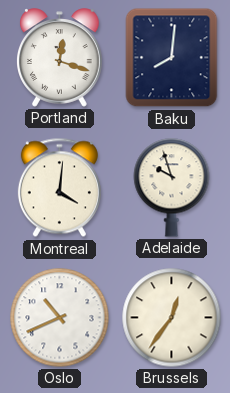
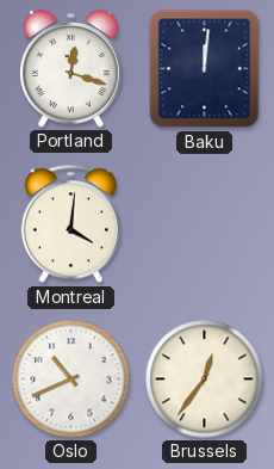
Baku: 8:01 -> 12:01
Adelaide: 9:57 -> none
